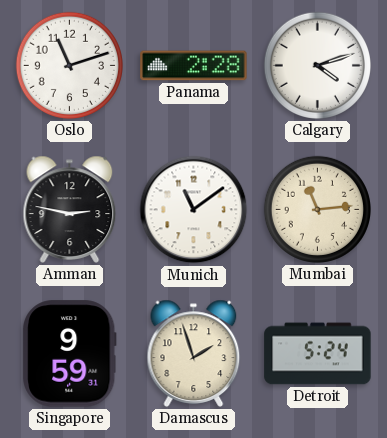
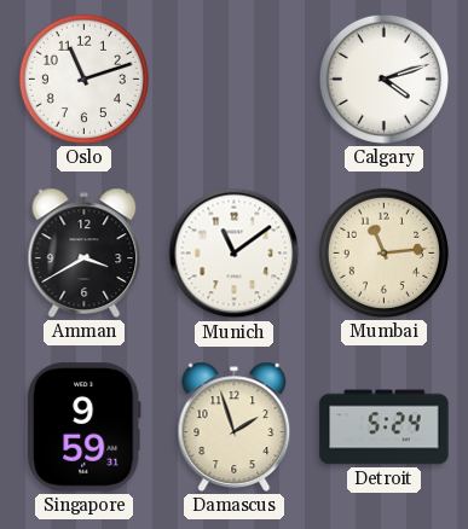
Panama: 2:28 -> none
Amman: 2:47 -> 3:40
